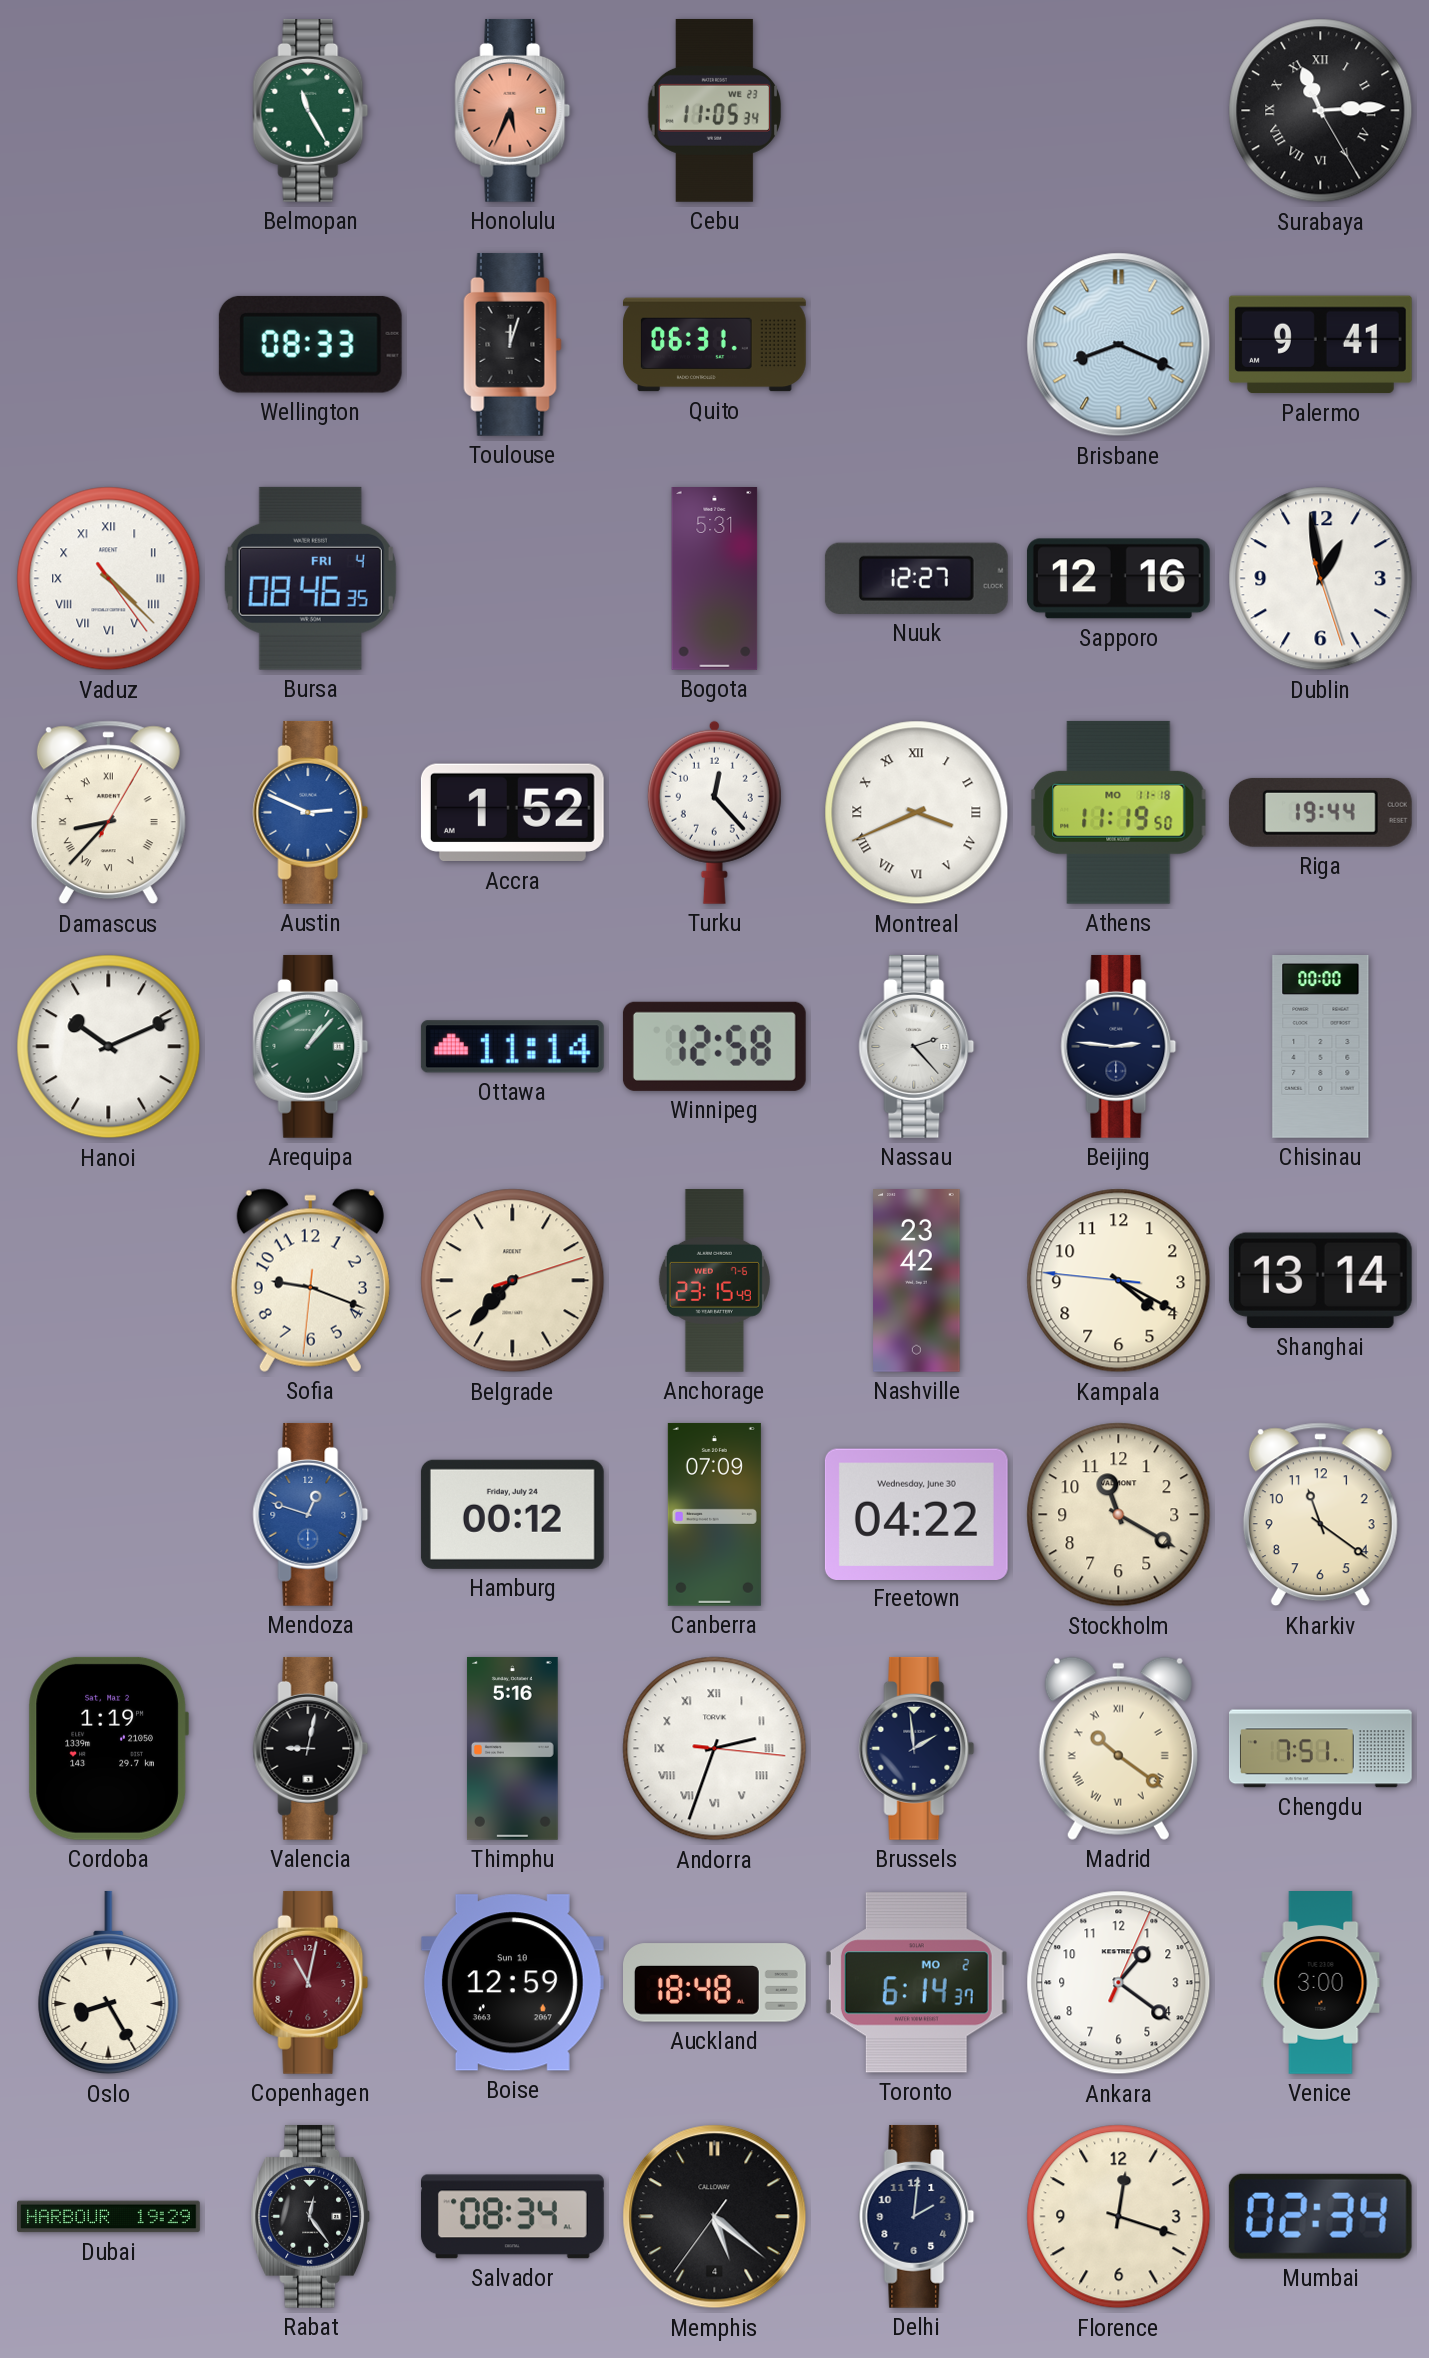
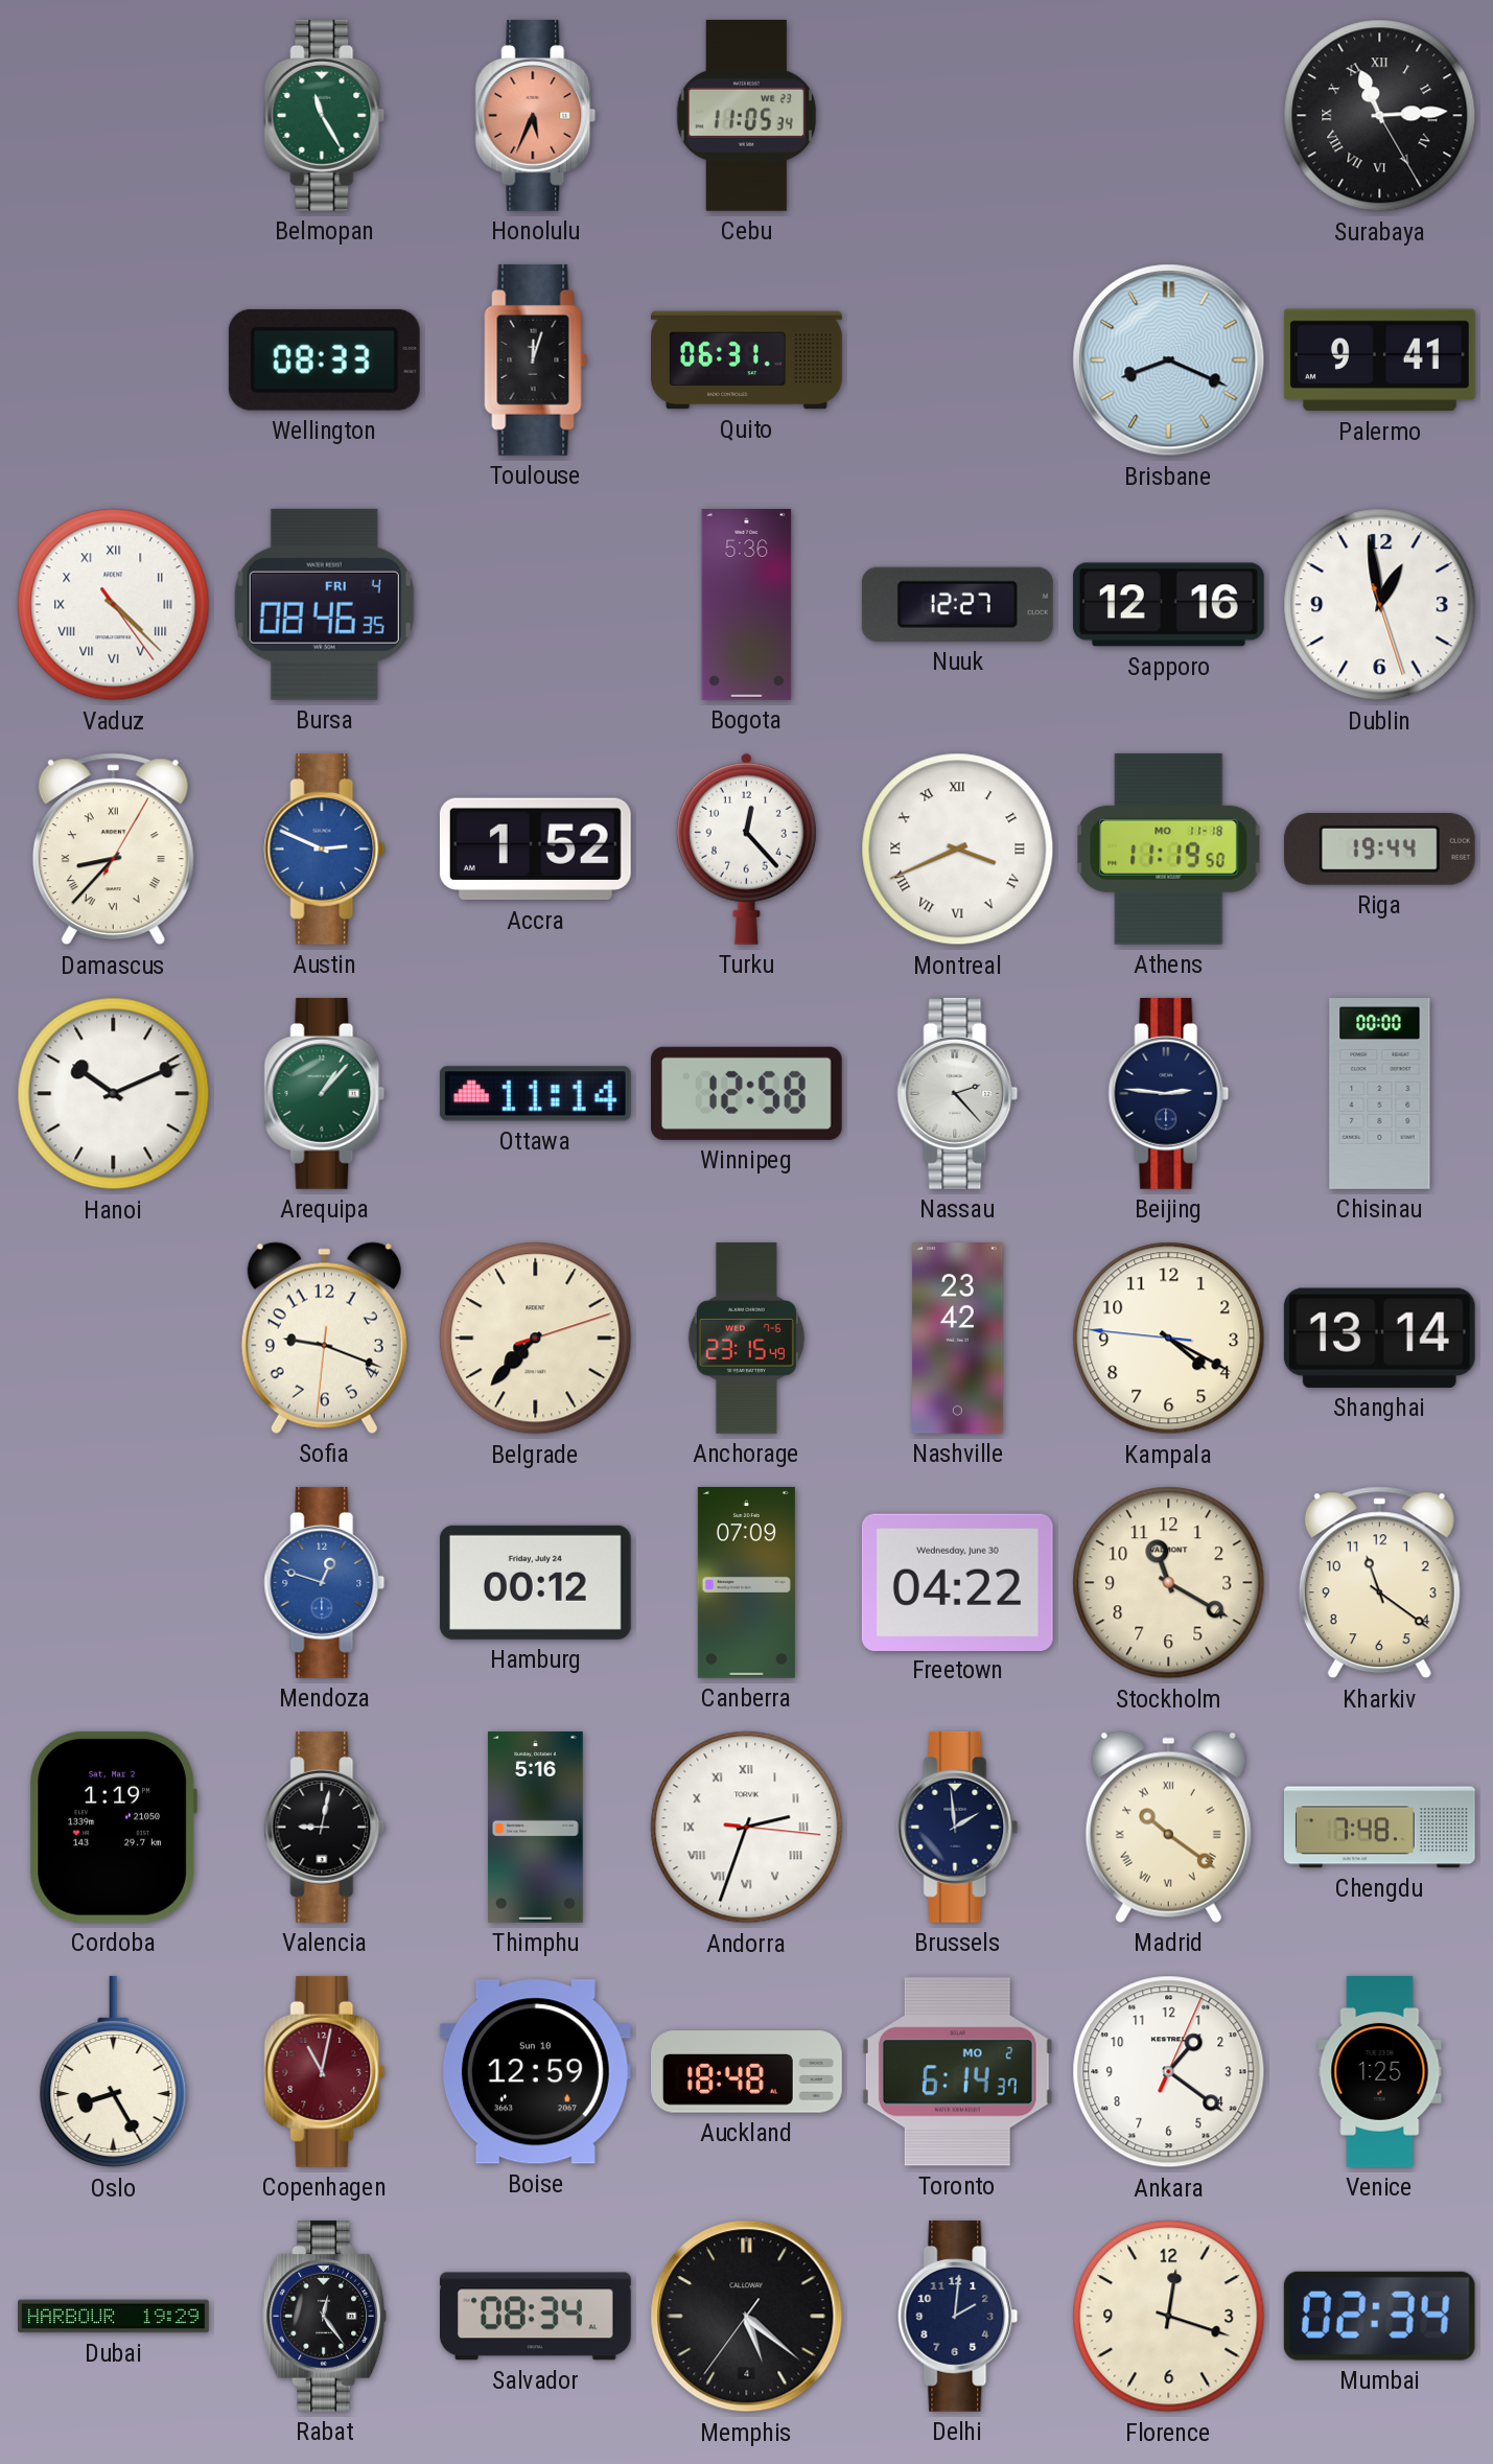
Bogota: 5:31 -> 5:36
Chengdu: 7:51 -> 7:48
Venice: 3:00 -> 1:25
